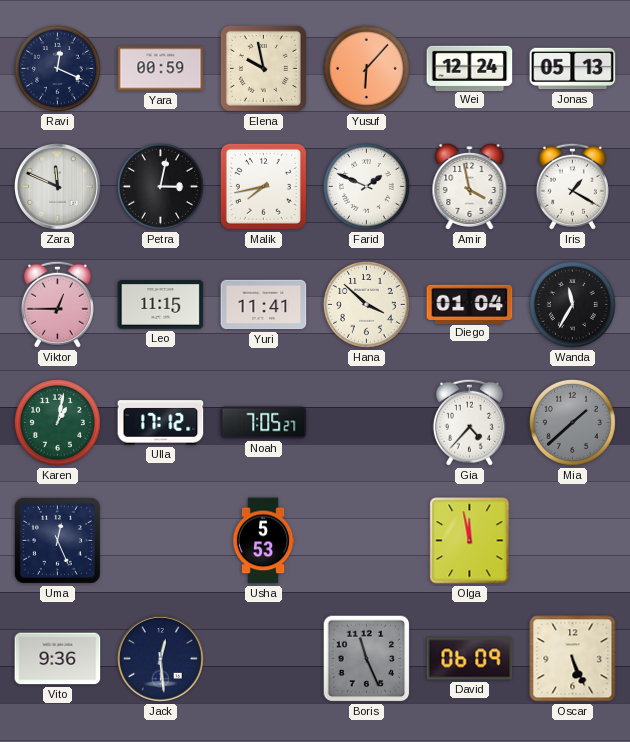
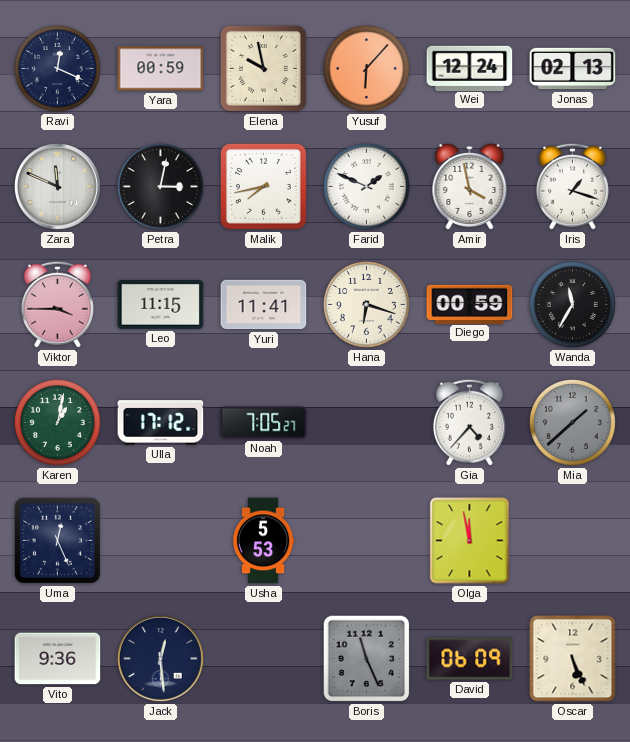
Jonas: 05:13 -> 02:13
Iris: 1:20 -> 1:18
Viktor: 12:45 -> 3:45
Hana: 3:52 -> 6:18
Diego: 01:04 -> 00:59
